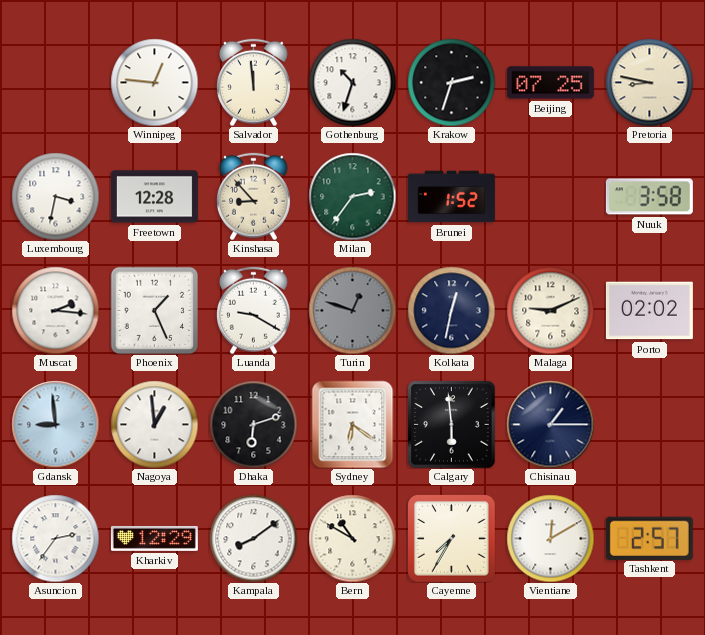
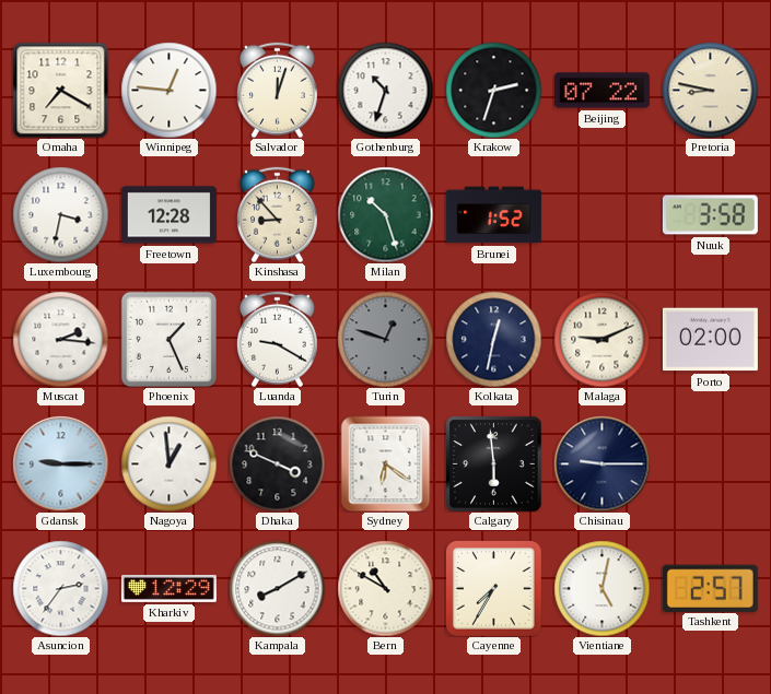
Omaha: none -> 7:20
Salvador: 11:59 -> 12:03
Beijing: 07:25 -> 07:22
Milan: 2:36 -> 10:27
Porto: 02:02 -> 02:00
Gdansk: 8:59 -> 9:15
Dhaka: 6:12 -> 3:49
Chisinau: 1:15 -> 9:15
Kampala: 8:09 -> 8:10
Vientiane: 12:10 -> 5:02
